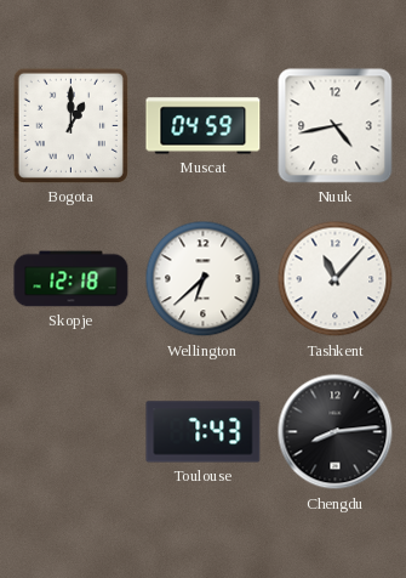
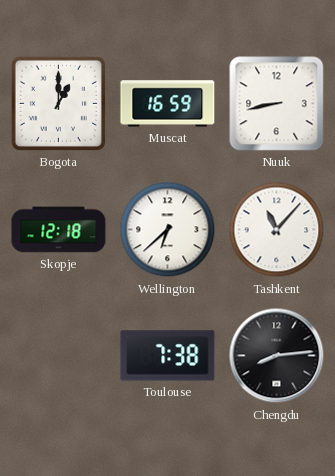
Muscat: 04:59 -> 16:59
Nuuk: 4:43 -> 8:43
Toulouse: 7:43 -> 7:38
